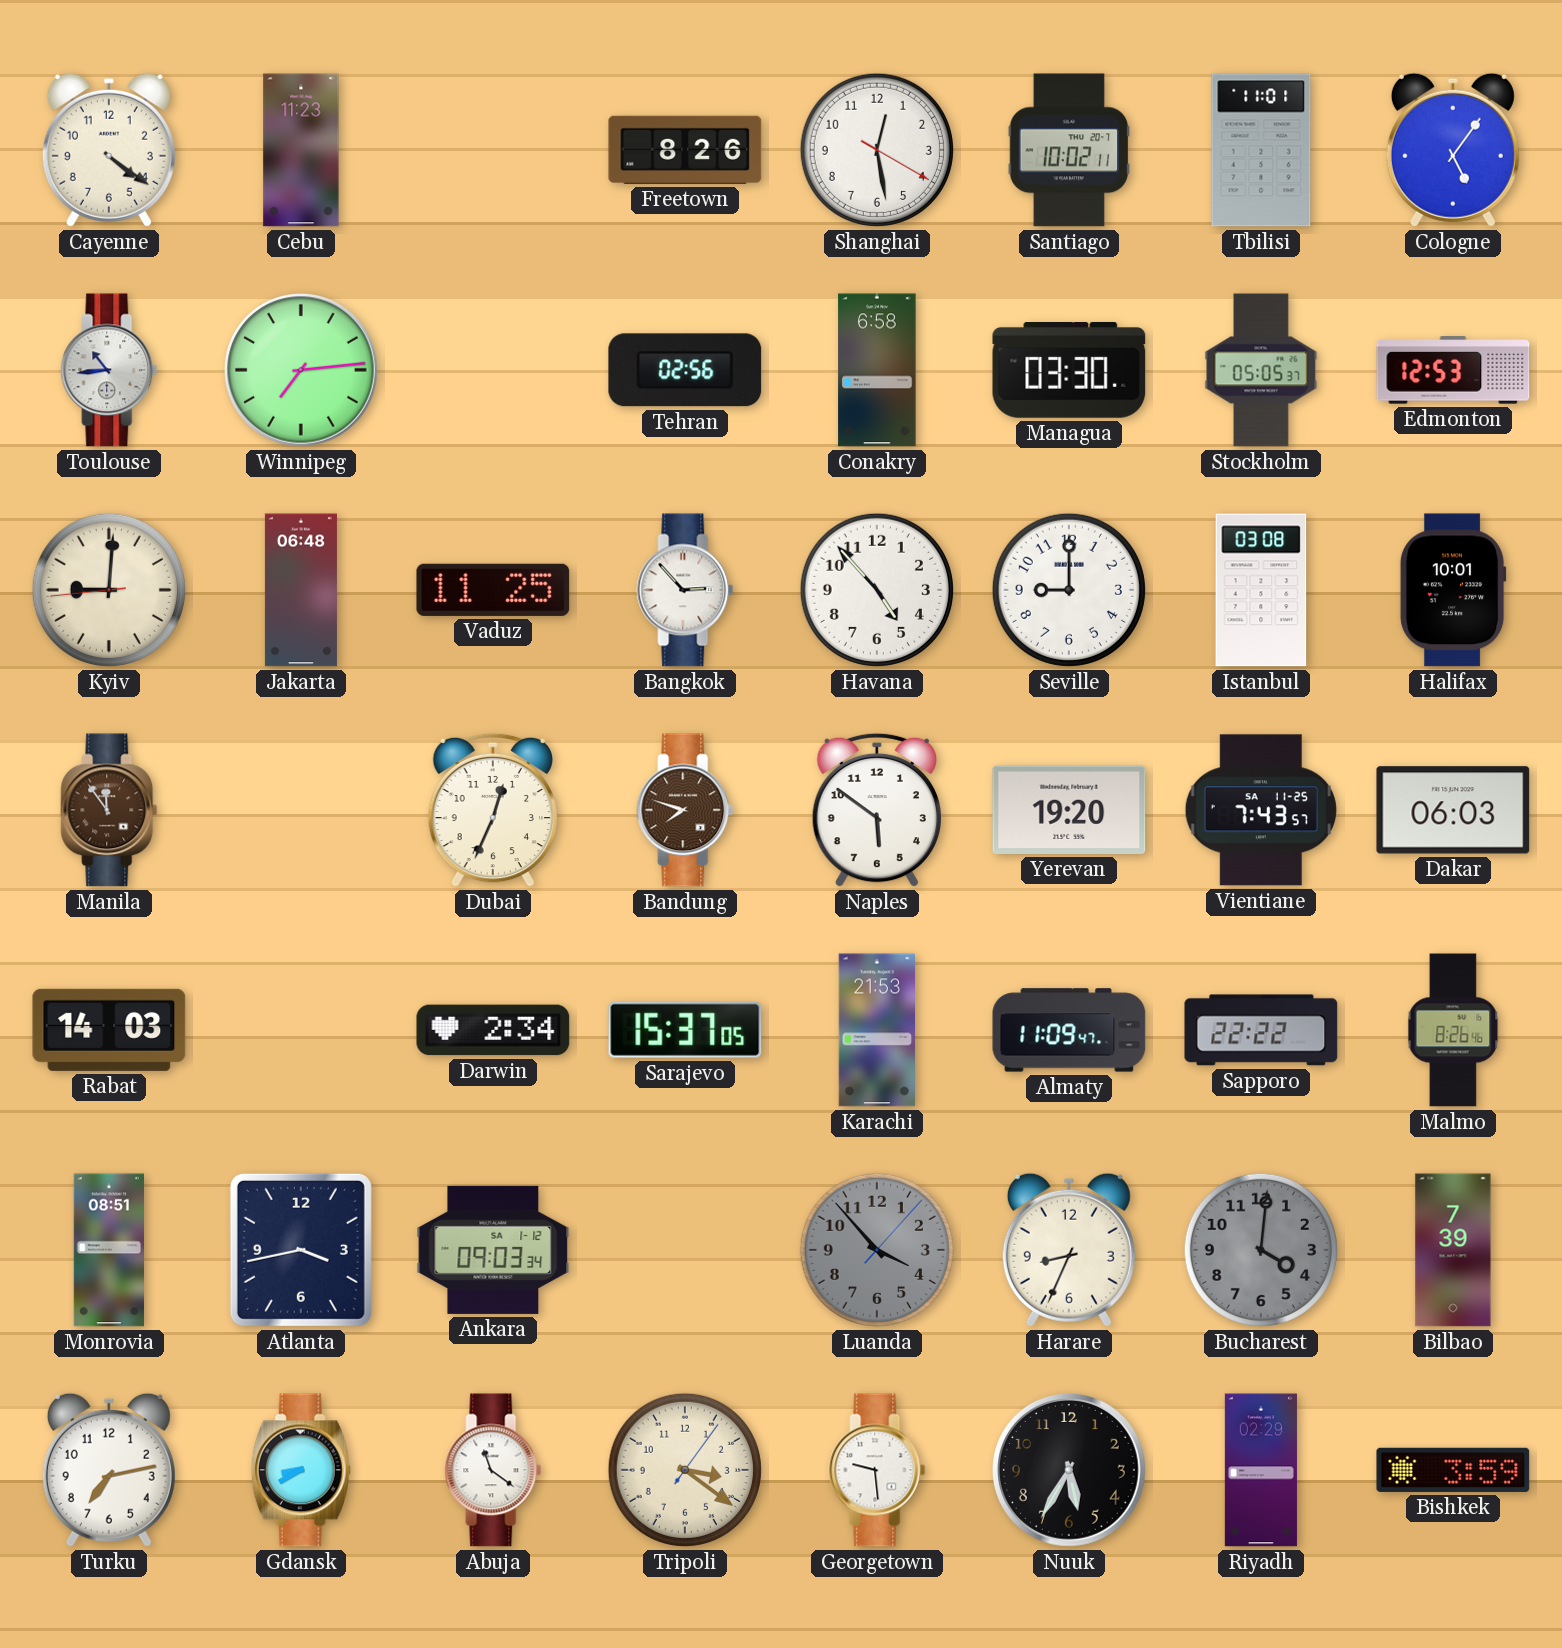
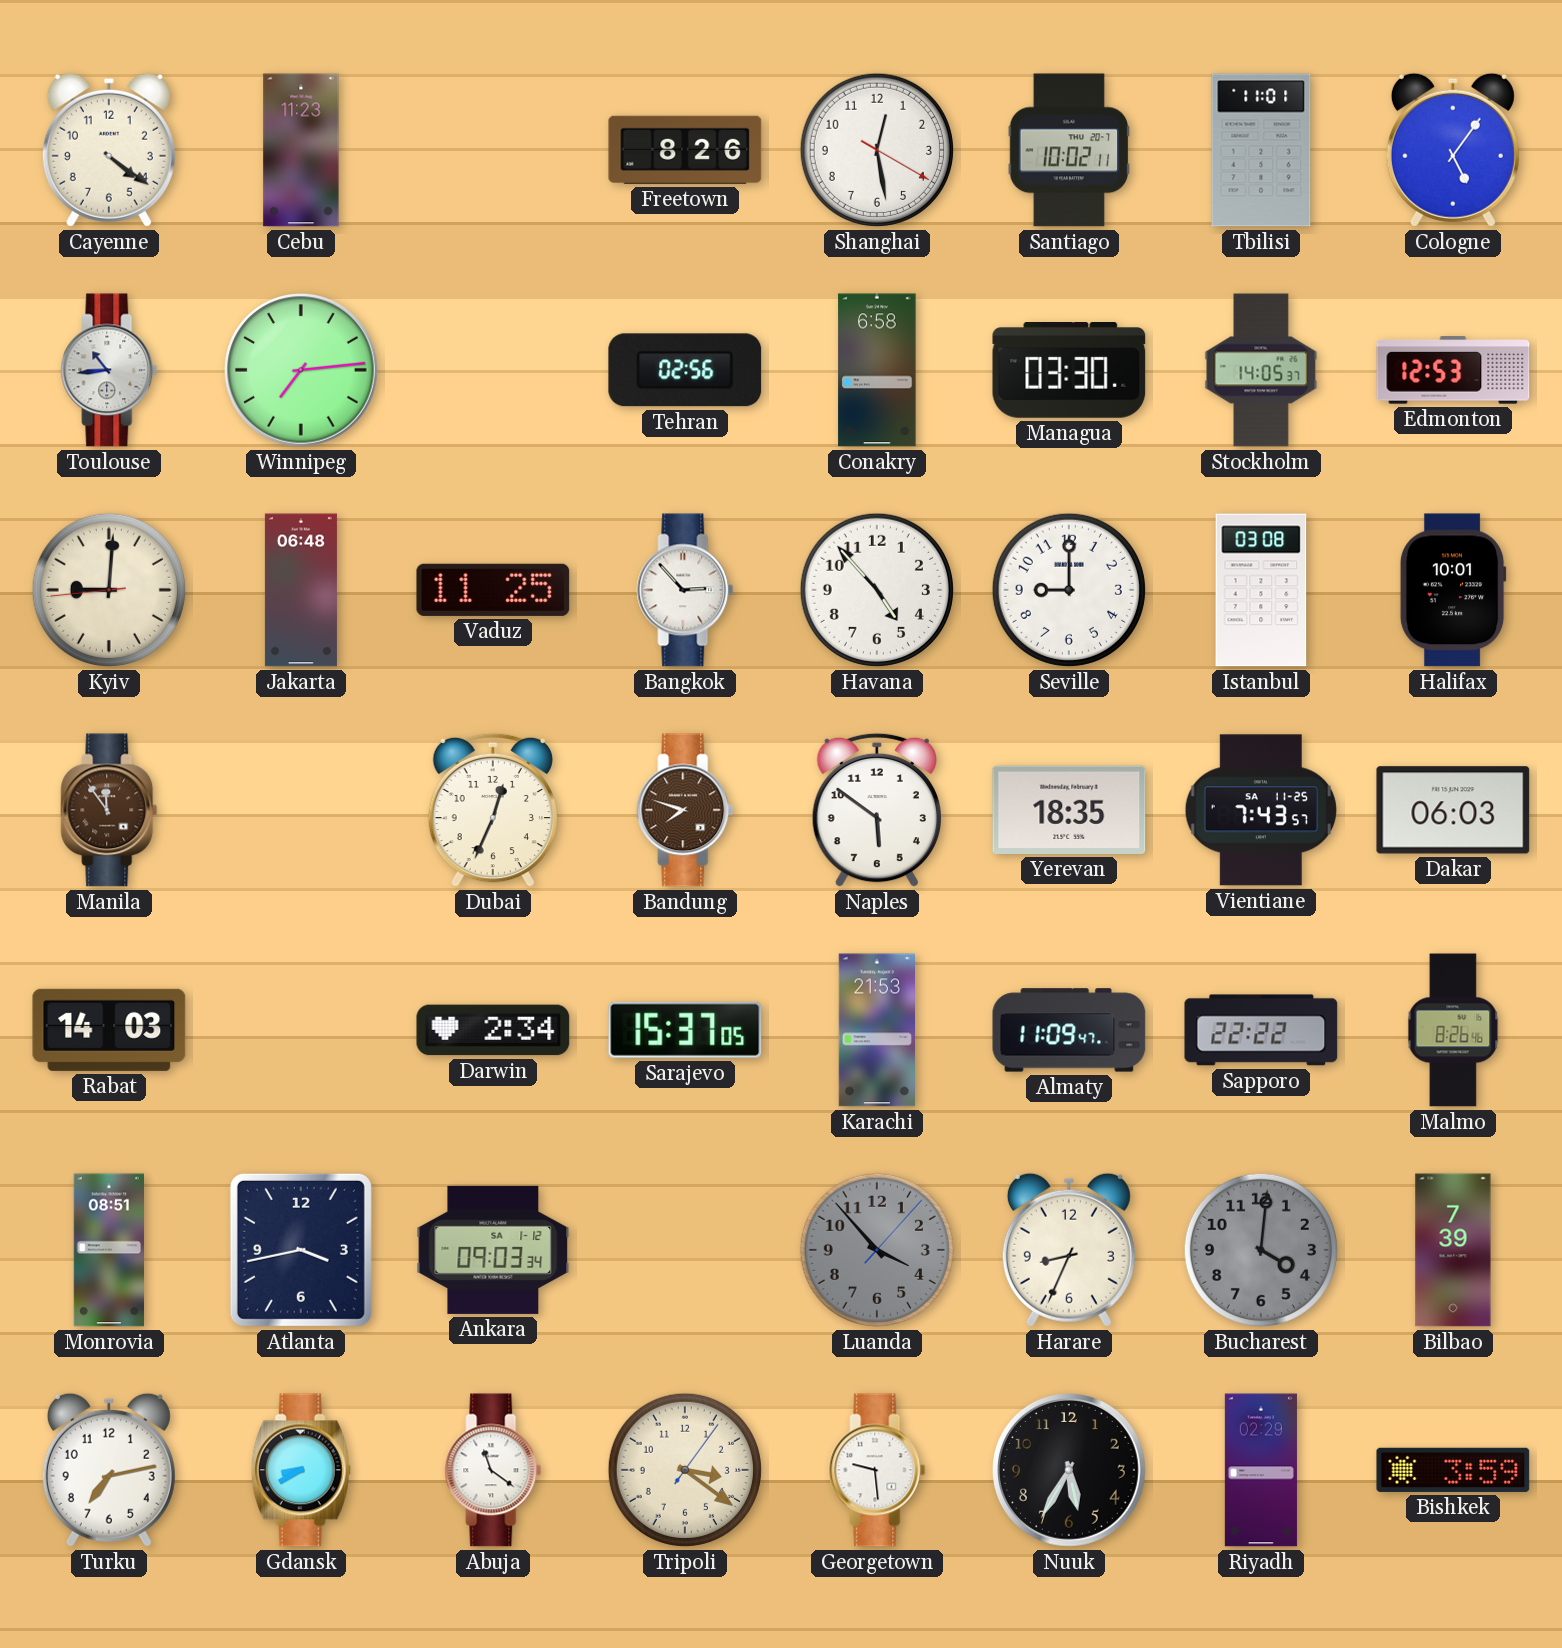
Stockholm: 05:05 -> 14:05
Yerevan: 19:20 -> 18:35
